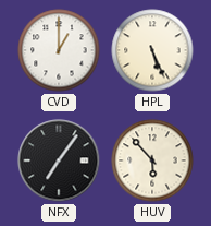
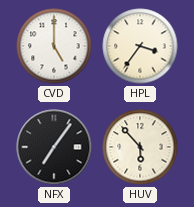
CVD: 1:00 -> 5:00
HPL: 5:26 -> 3:36
